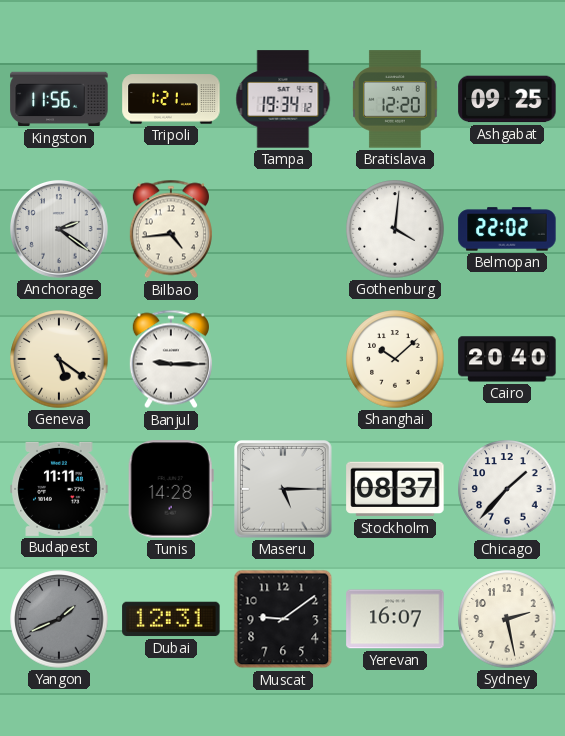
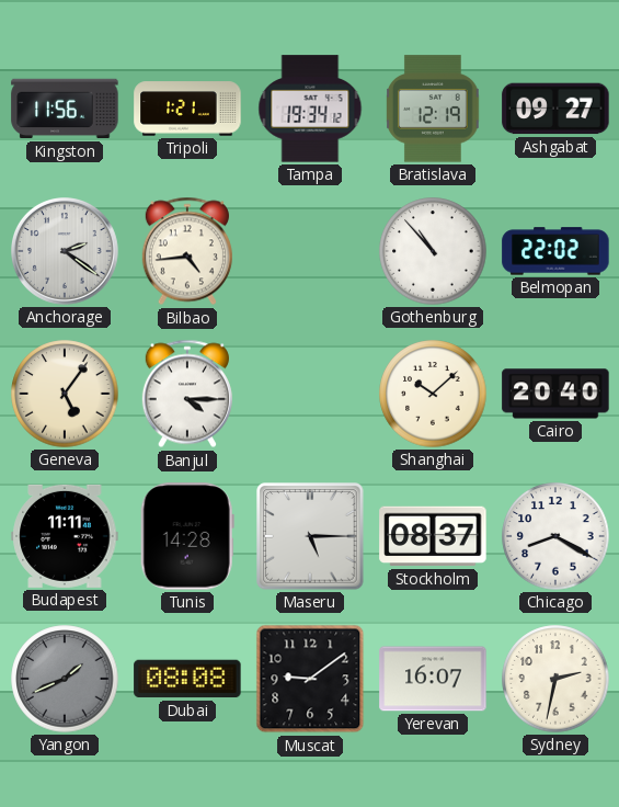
Bratislava: 12:20 -> 12:19
Ashgabat: 09:25 -> 09:27
Gothenburg: 4:01 -> 10:53
Geneva: 5:21 -> 5:06
Banjul: 9:15 -> 4:15
Chicago: 1:37 -> 8:20
Dubai: 12:31 -> 08:08
Sydney: 2:28 -> 2:32
